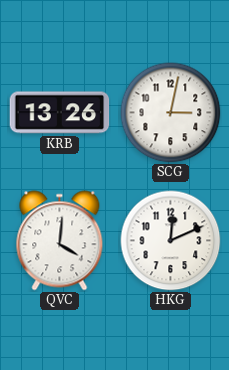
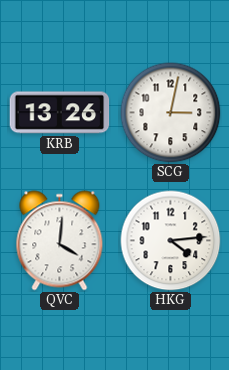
HKG: 12:11 -> 4:14
